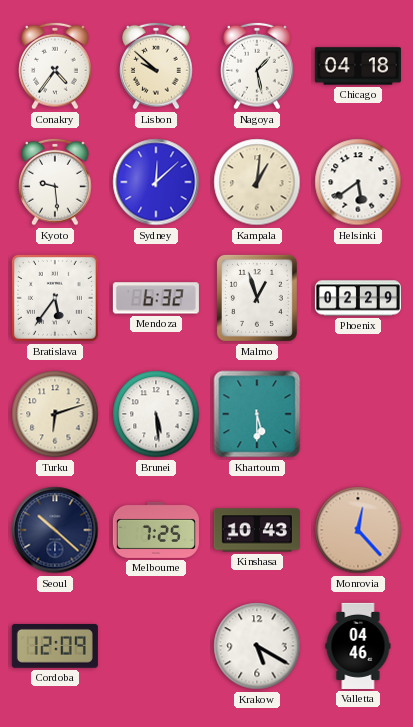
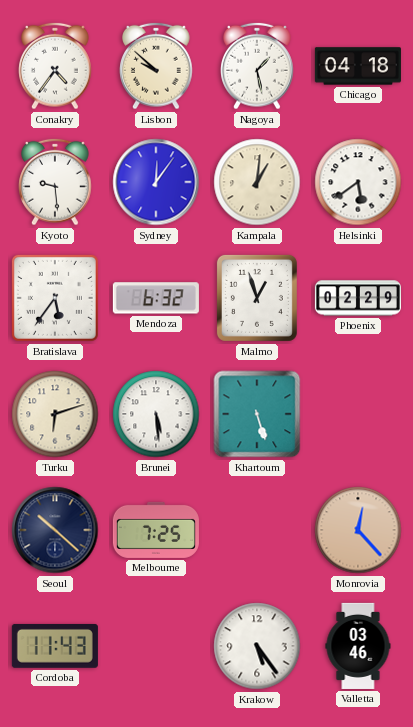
Sydney: 12:08 -> 12:06
Khartoum: 5:30 -> 5:27
Kinshasa: 10:43 -> none
Cordoba: 12:09 -> 11:43
Krakow: 5:20 -> 5:24
Valletta: 04:46 -> 03:46
